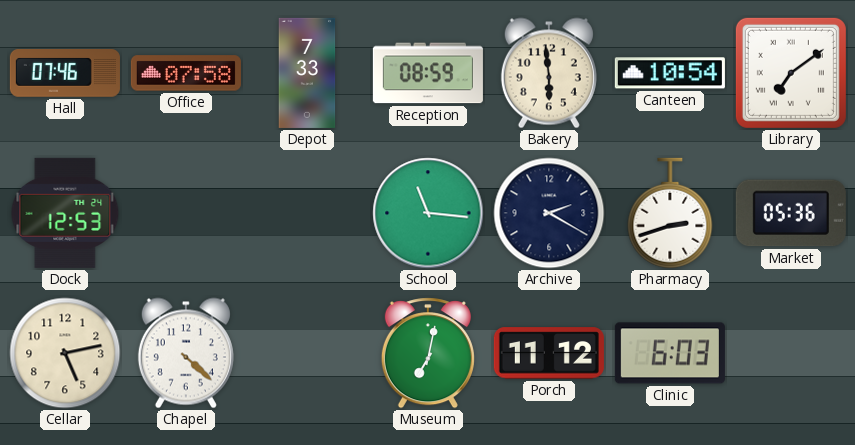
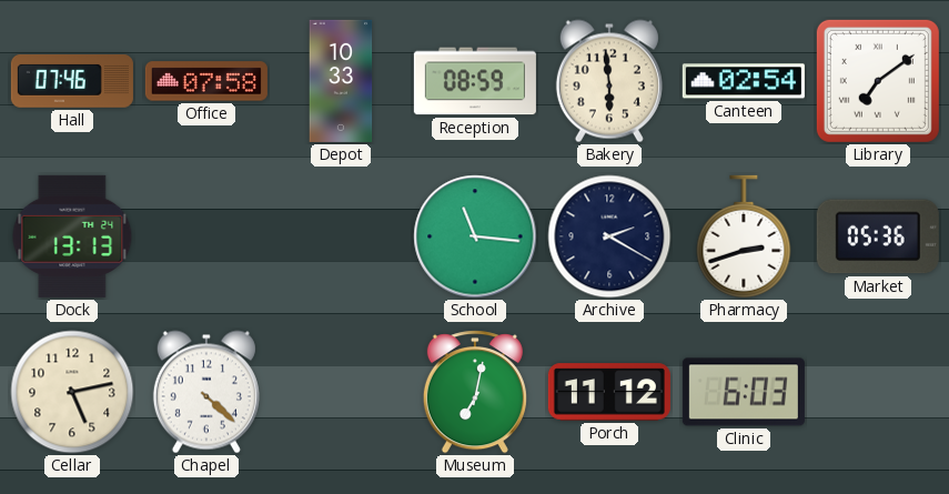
Depot: 7:33 -> 10:33
Canteen: 10:54 -> 02:54
Dock: 12:53 -> 13:13
